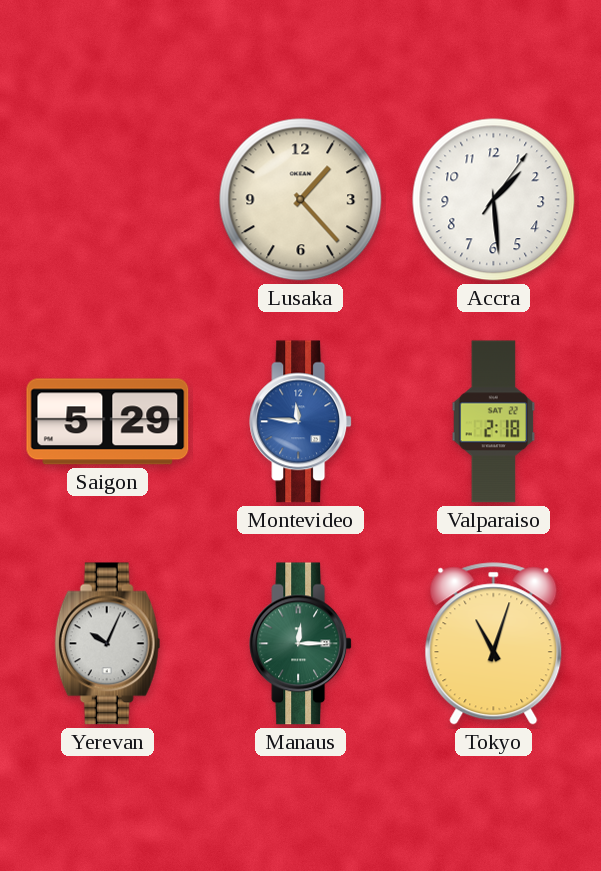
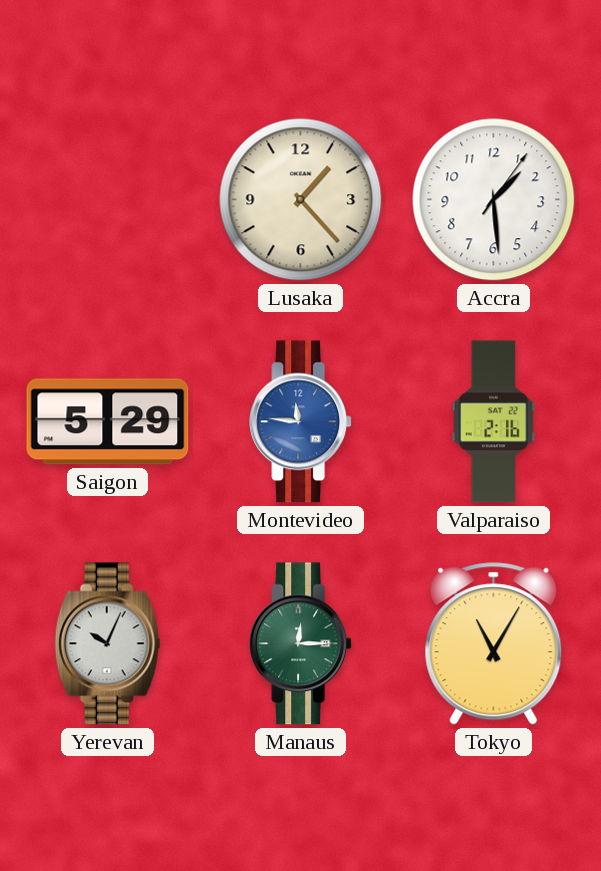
Valparaiso: 2:18 -> 2:16
Tokyo: 11:03 -> 11:05
